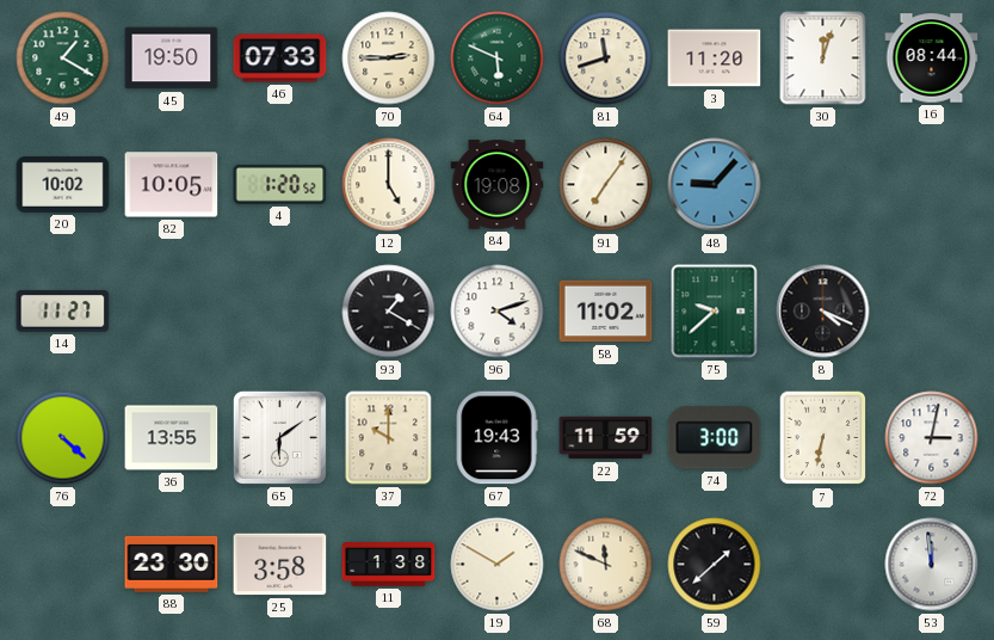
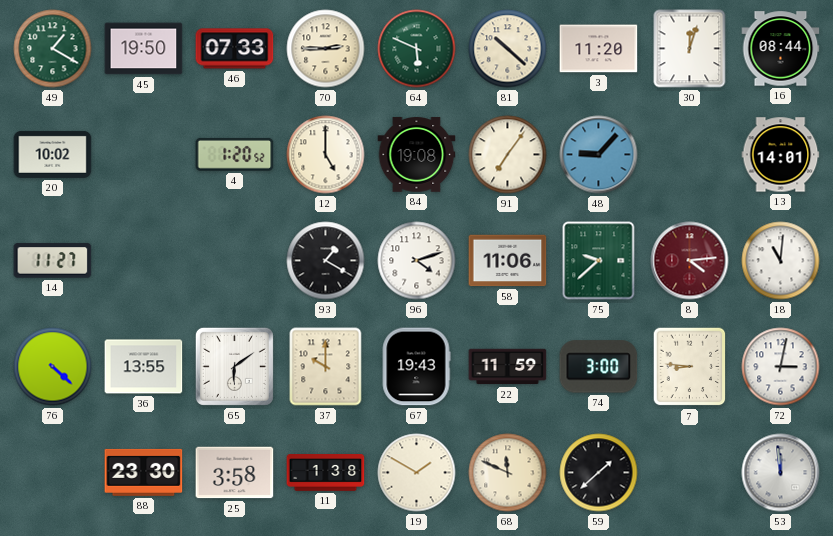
81: 11:42 -> 10:22
82: 10:05 -> none
13: none -> 14:01
58: 11:02 -> 11:06
8: 4:19 -> 4:14
8 dial: black -> burgundy
18: none -> 11:01
7: 6:32 -> 8:46
